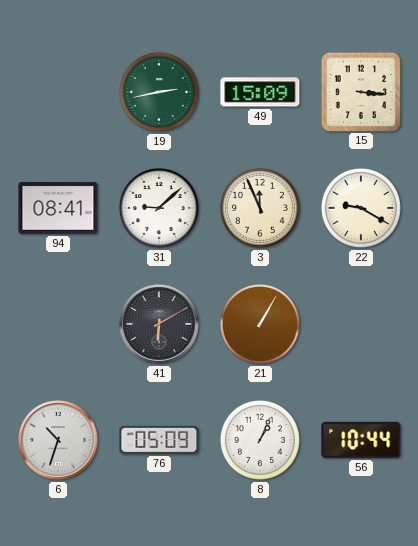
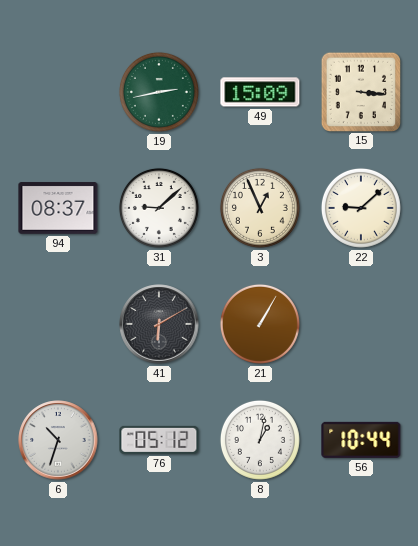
94: 08:41 -> 08:37
3: 11:56 -> 12:56
22: 9:20 -> 9:08
76: 05:09 -> 05:12
8: 1:04 -> 1:02
